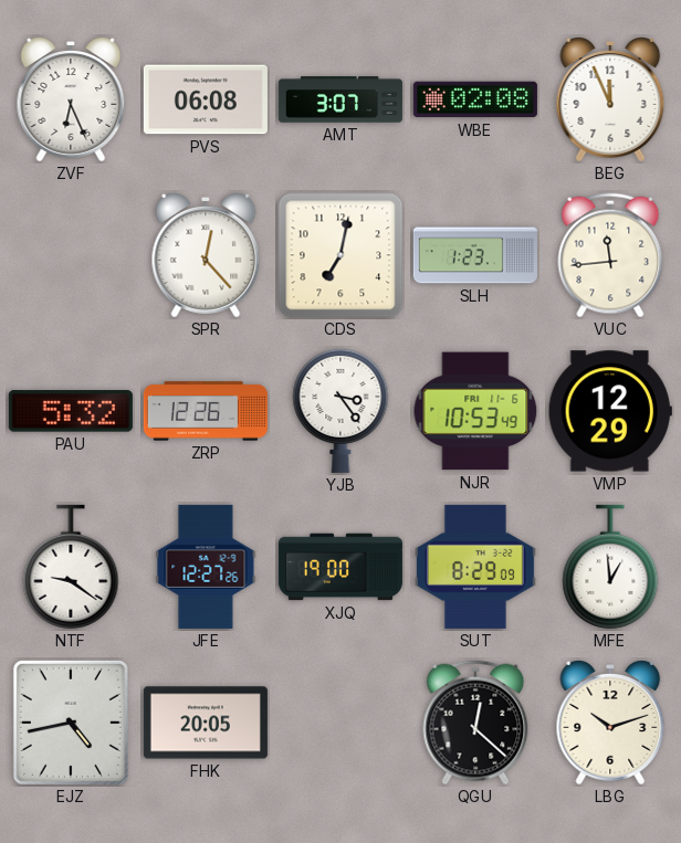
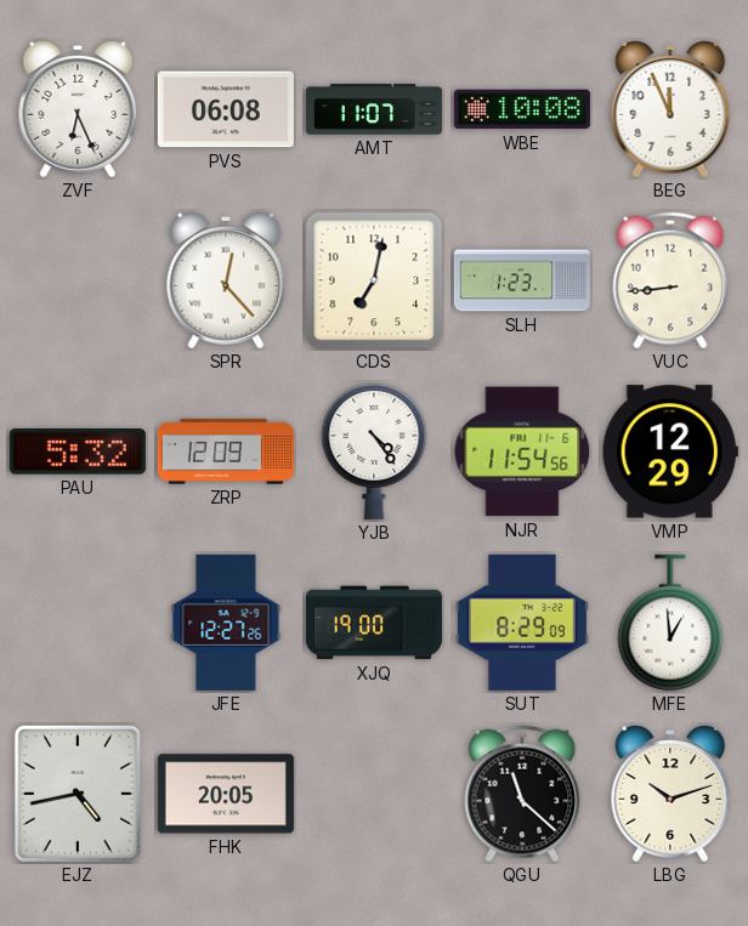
AMT: 3:07 -> 11:07
WBE: 02:08 -> 10:08
VUC: 11:44 -> 8:44
ZRP: 12:26 -> 12:09
YJB: 3:24 -> 4:24
NJR: 10:53 -> 11:54
NTF: 9:21 -> none
QGU: 12:22 -> 11:22
